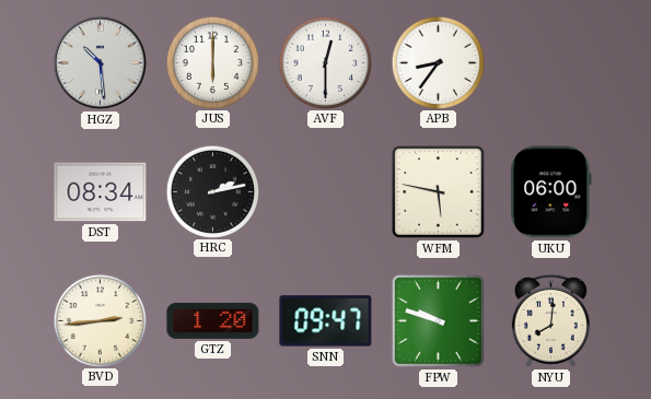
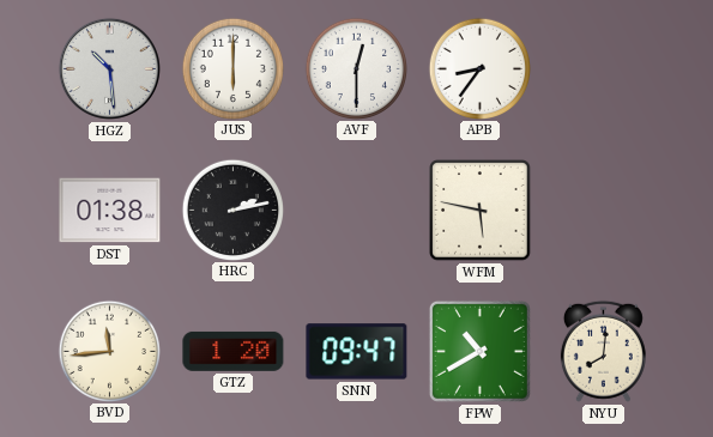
DST: 08:34 -> 01:38
UKU: 06:00 -> none
BVD: 2:44 -> 11:44
FPW: 9:48 -> 10:40
